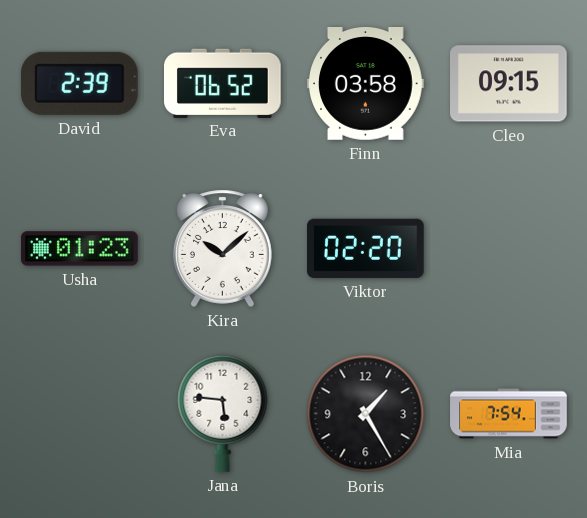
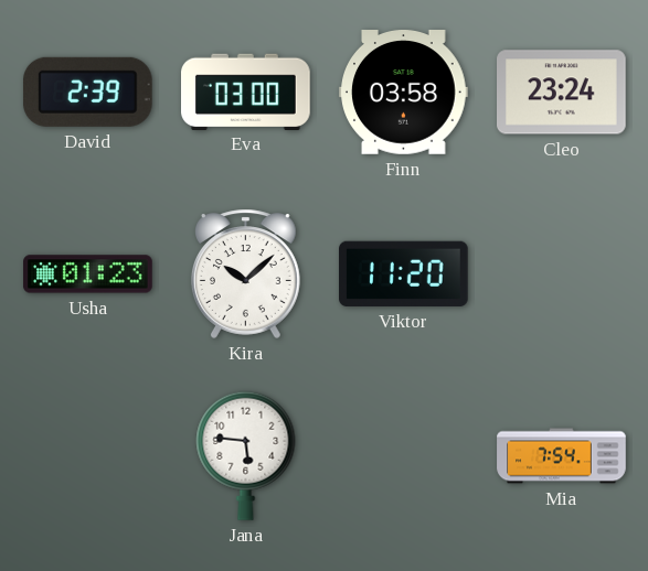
Eva: 06:52 -> 03:00
Cleo: 09:15 -> 23:24
Viktor: 02:20 -> 11:20
Boris: 1:25 -> none
